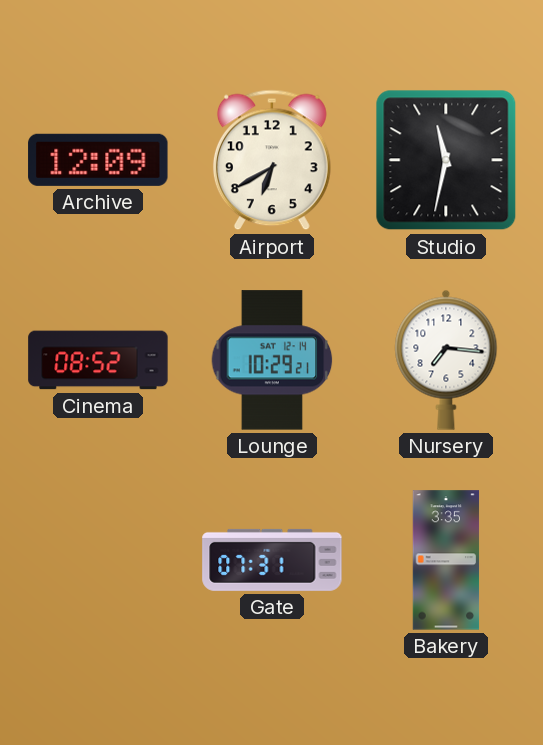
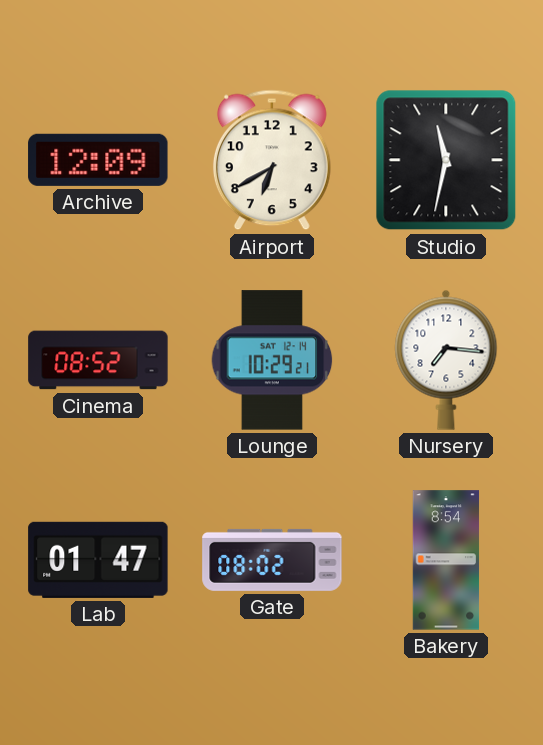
Lab: none -> 01:47
Gate: 07:31 -> 08:02
Bakery: 3:35 -> 8:54
